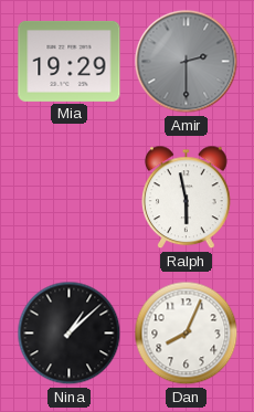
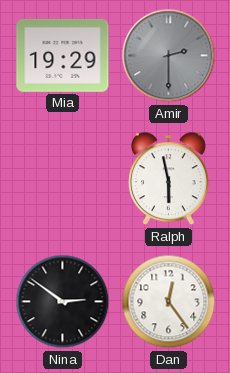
Nina: 1:08 -> 2:51
Dan: 8:04 -> 12:24
